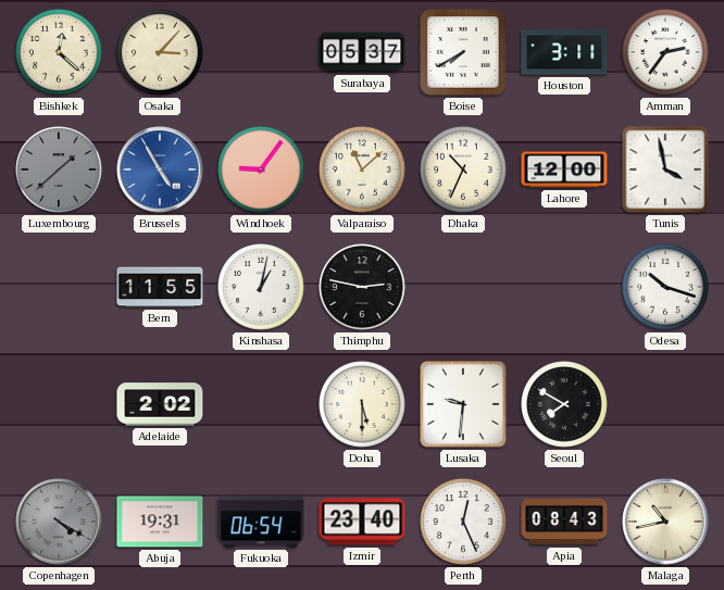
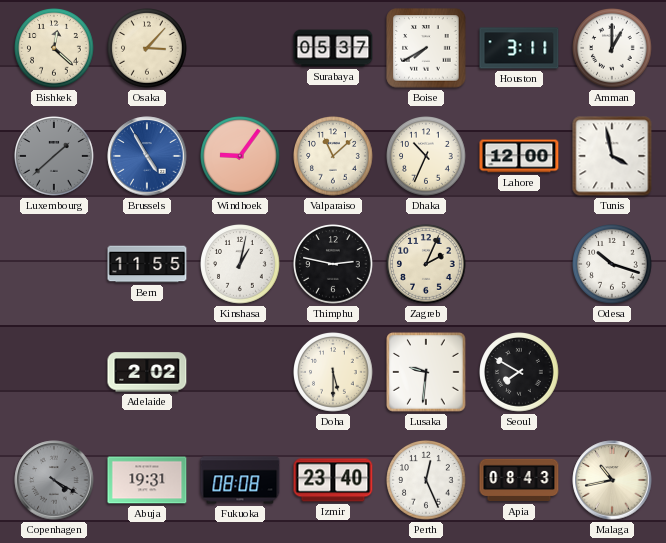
Amman: 2:36 -> 1:00
Zagreb: none -> 2:04
Fukuoka: 06:54 -> 08:08
